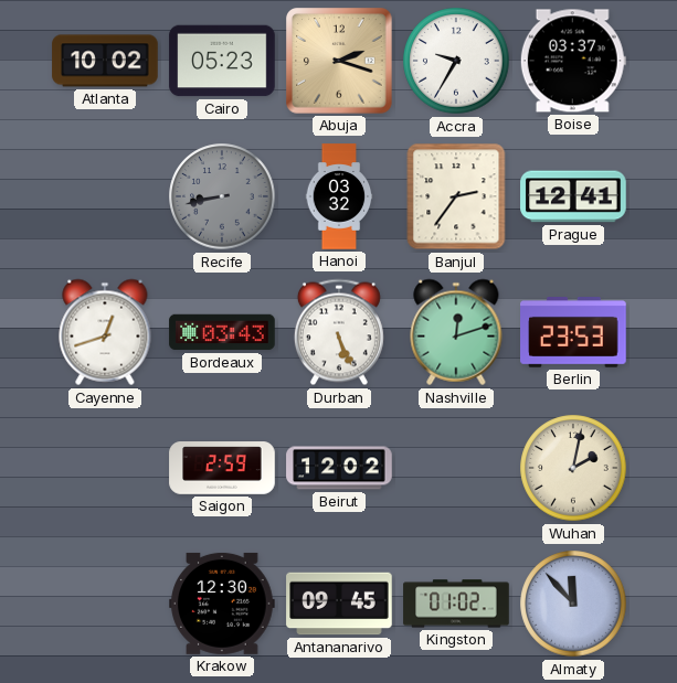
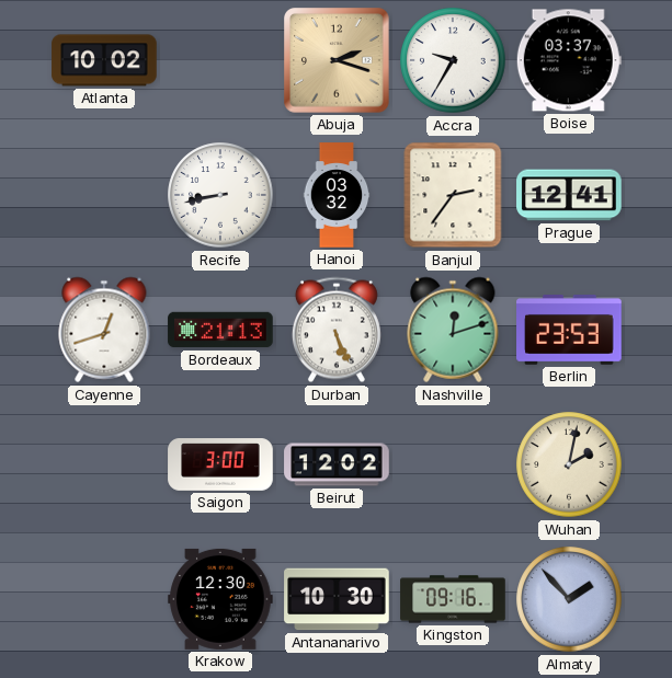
Cairo: 05:23 -> none
Recife dial: grey -> white
Bordeaux: 03:43 -> 21:13
Saigon: 2:59 -> 3:00
Antananarivo: 09:45 -> 10:30
Kingston: 01:02 -> 09:16
Almaty: 11:53 -> 1:53
